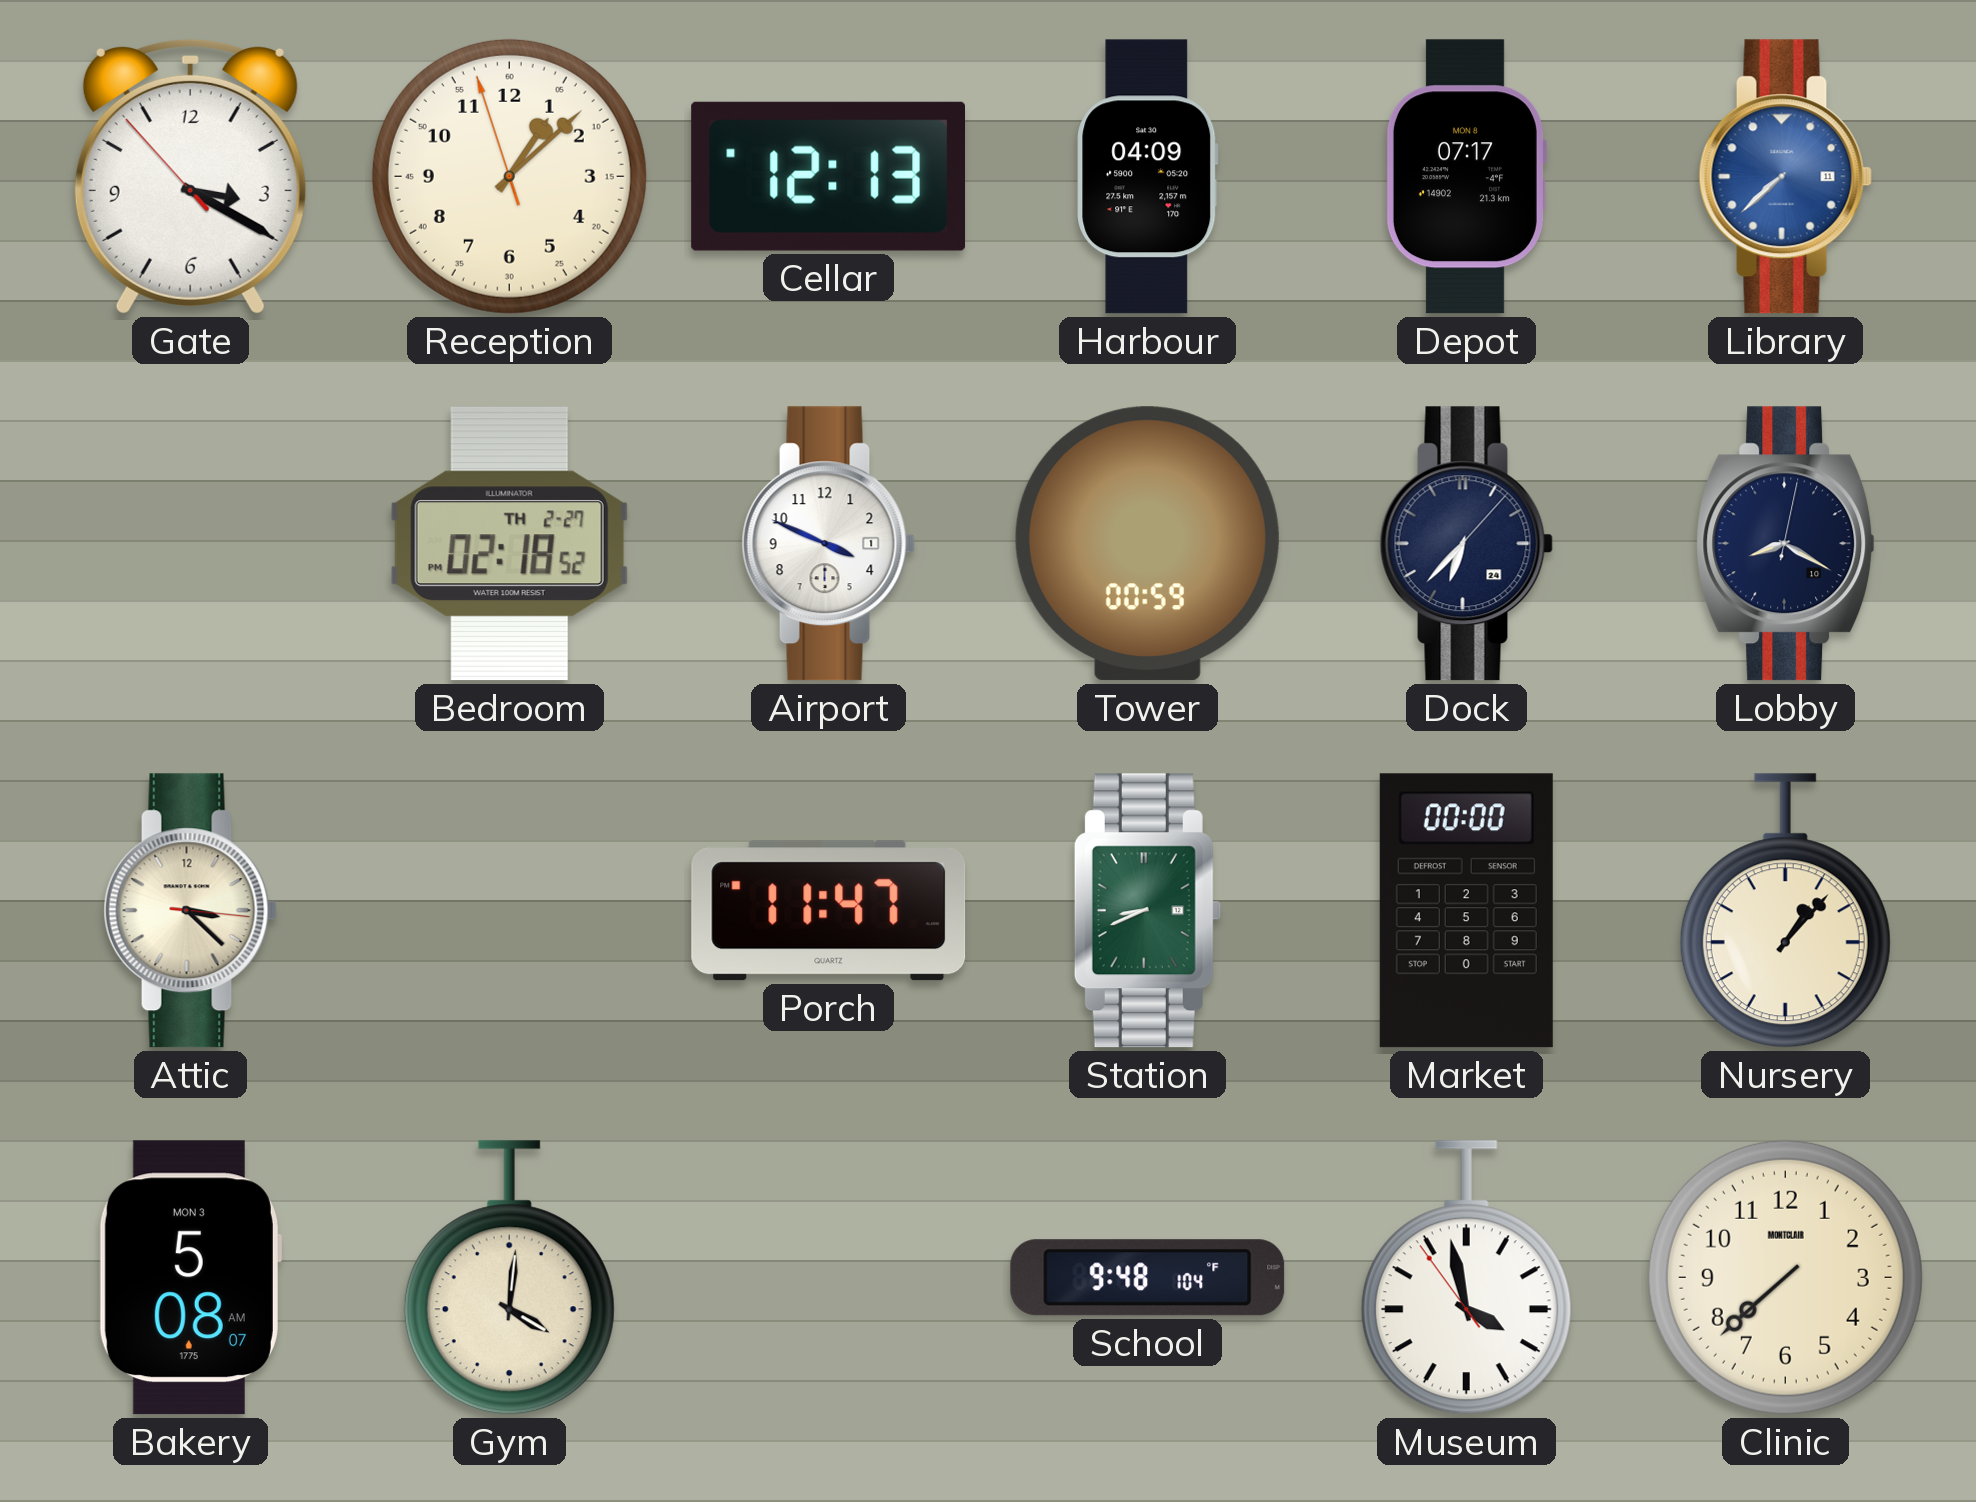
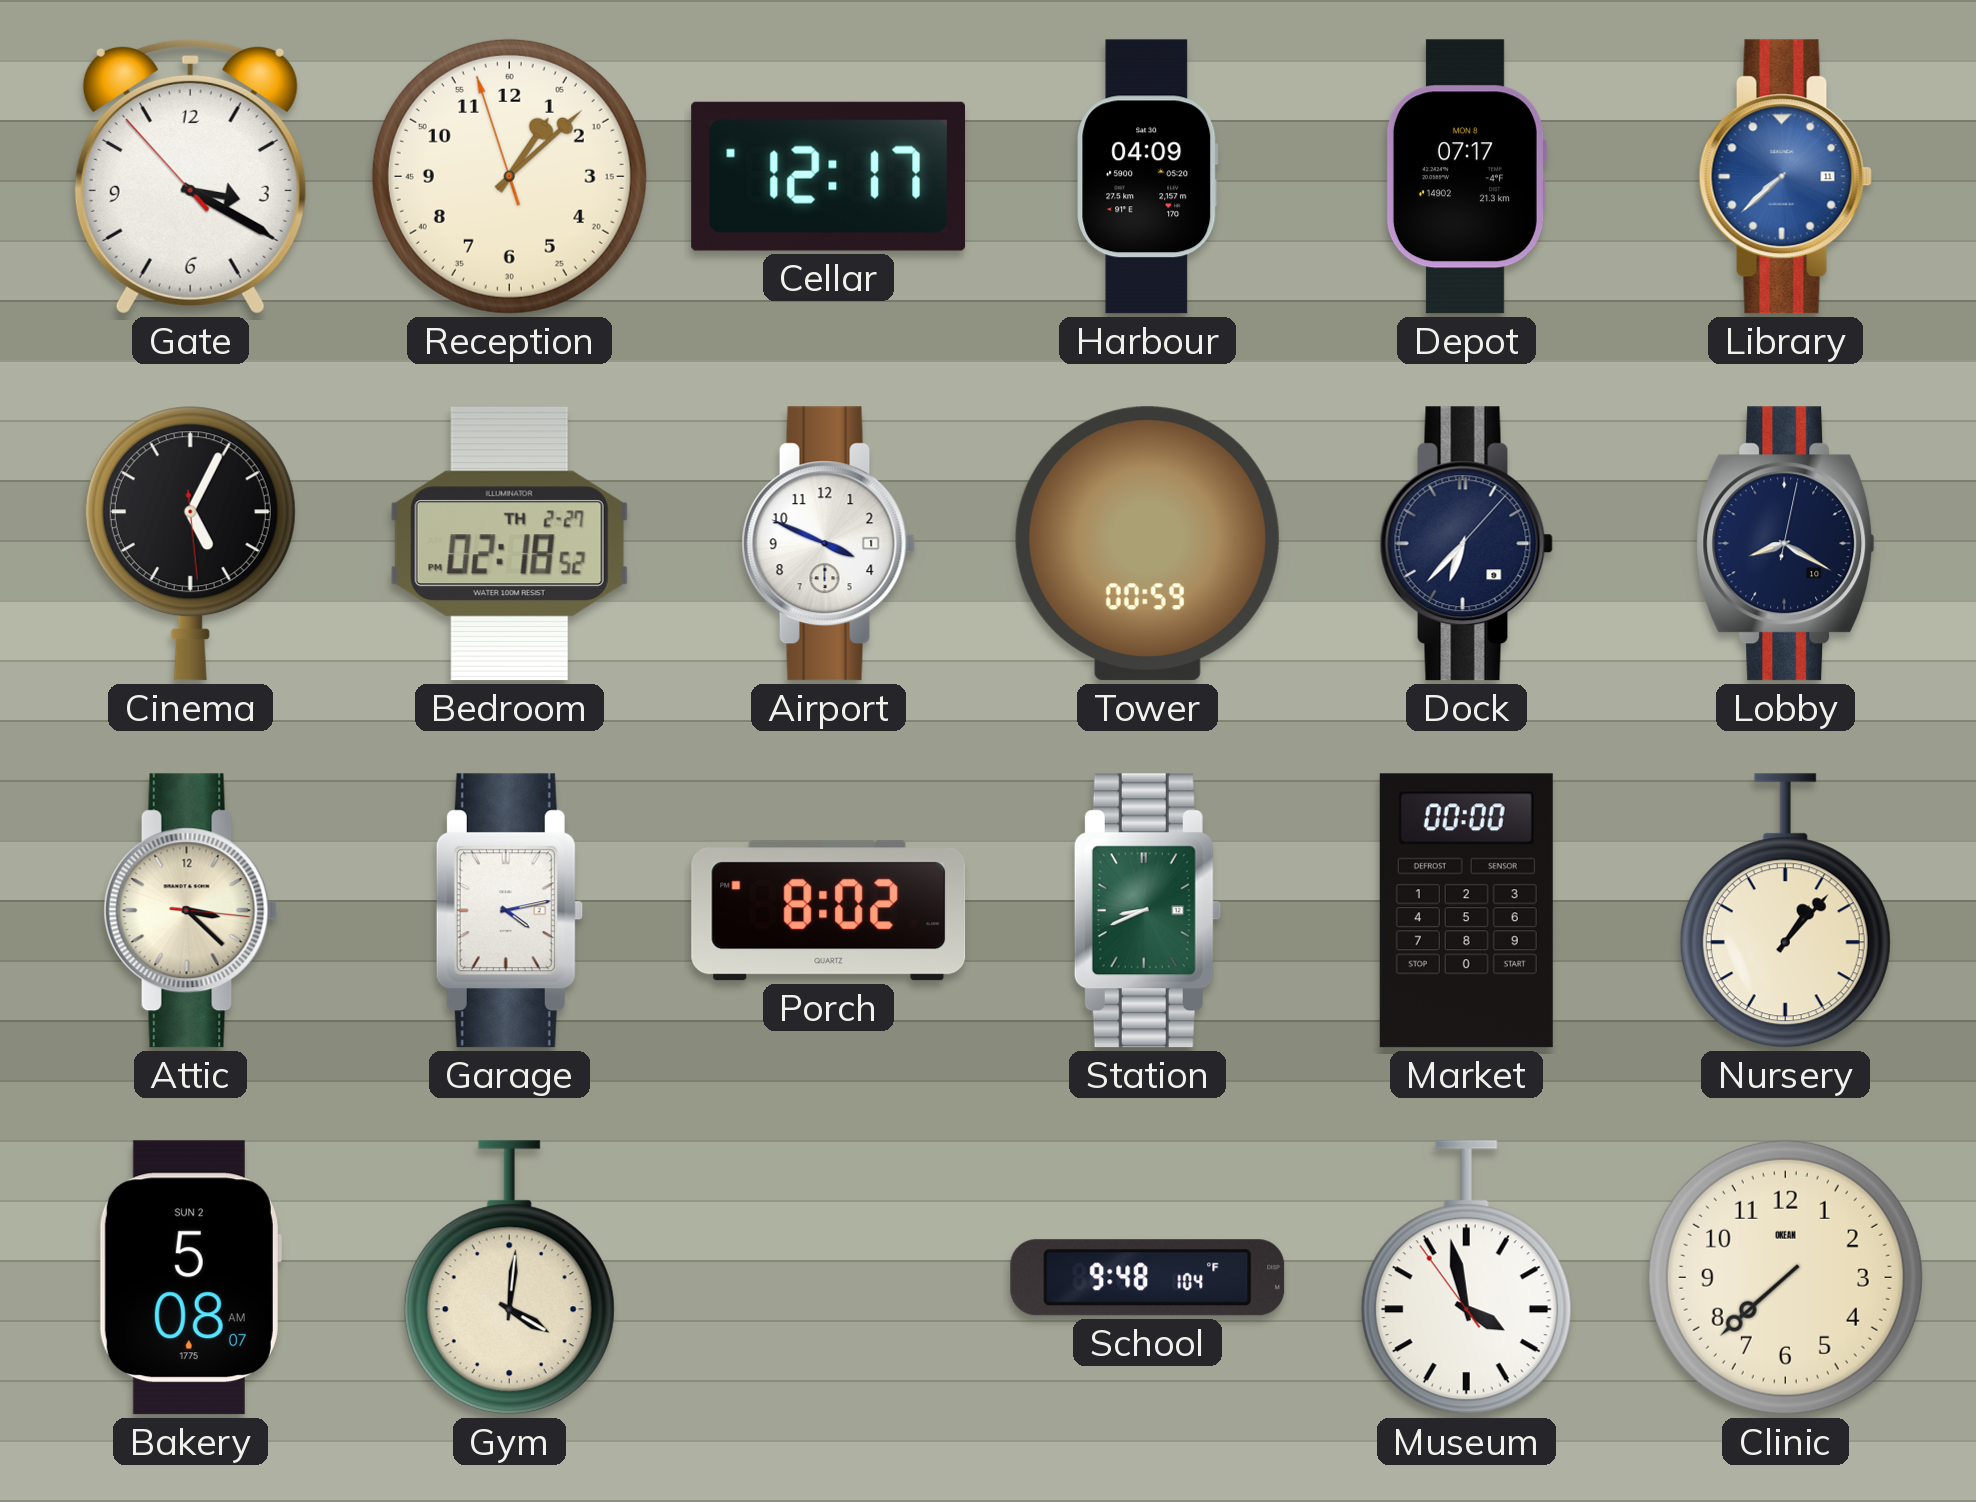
Cellar: 12:13 -> 12:17
Cinema: none -> 5:04
Dock date: 24 -> 9
Garage: none -> 4:13
Porch: 11:47 -> 8:02
Bakery date: MON 3 -> SUN 2
Clinic brand: MONTCLAIR -> OKEAN
